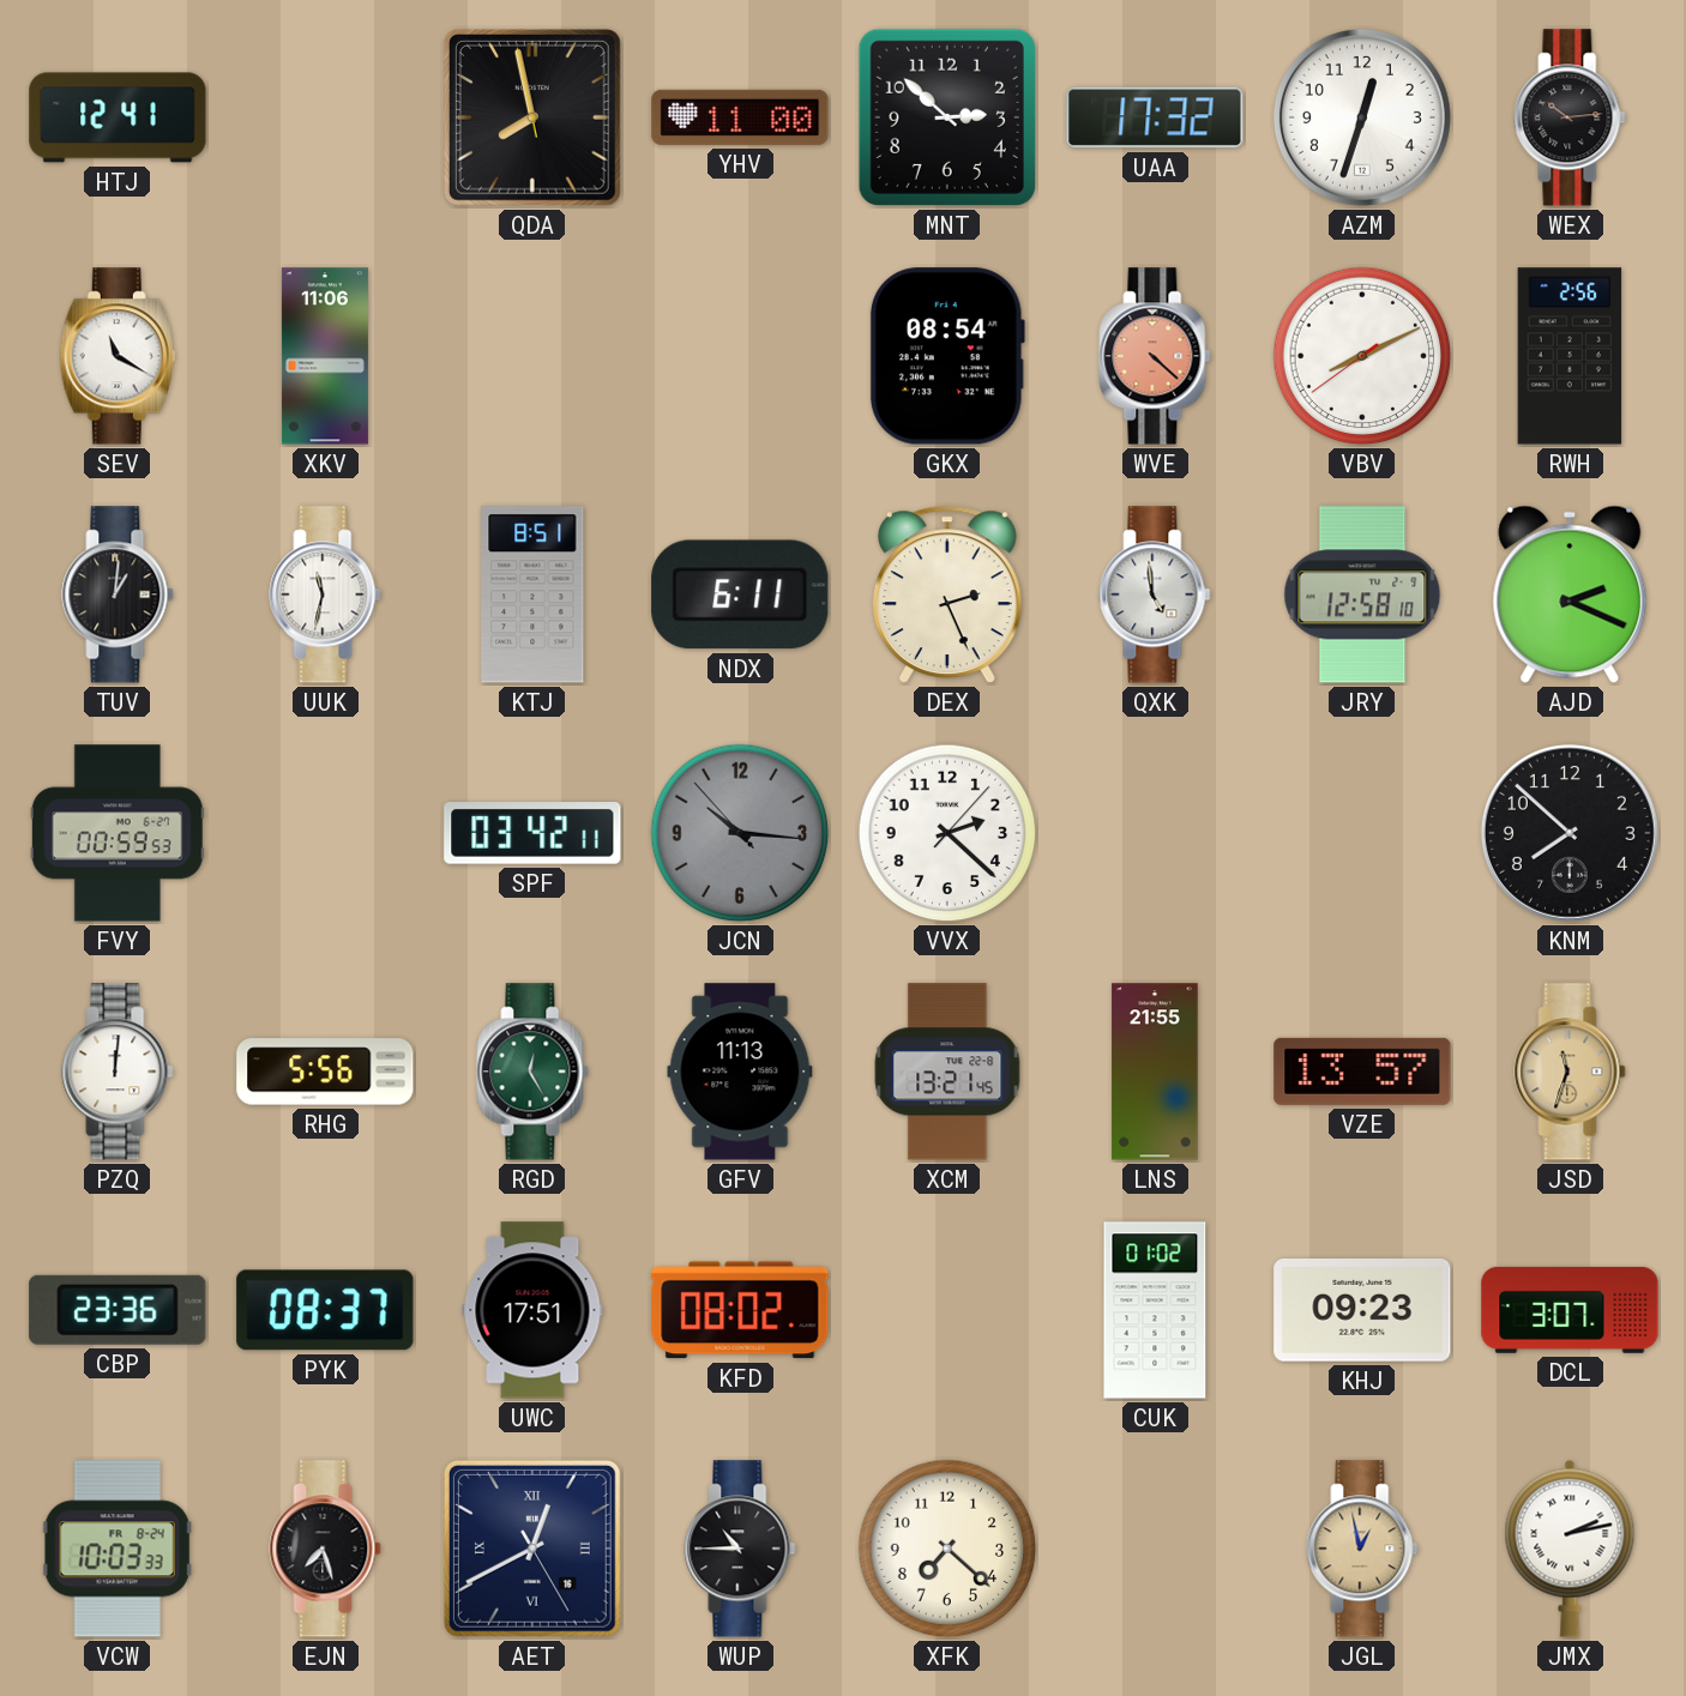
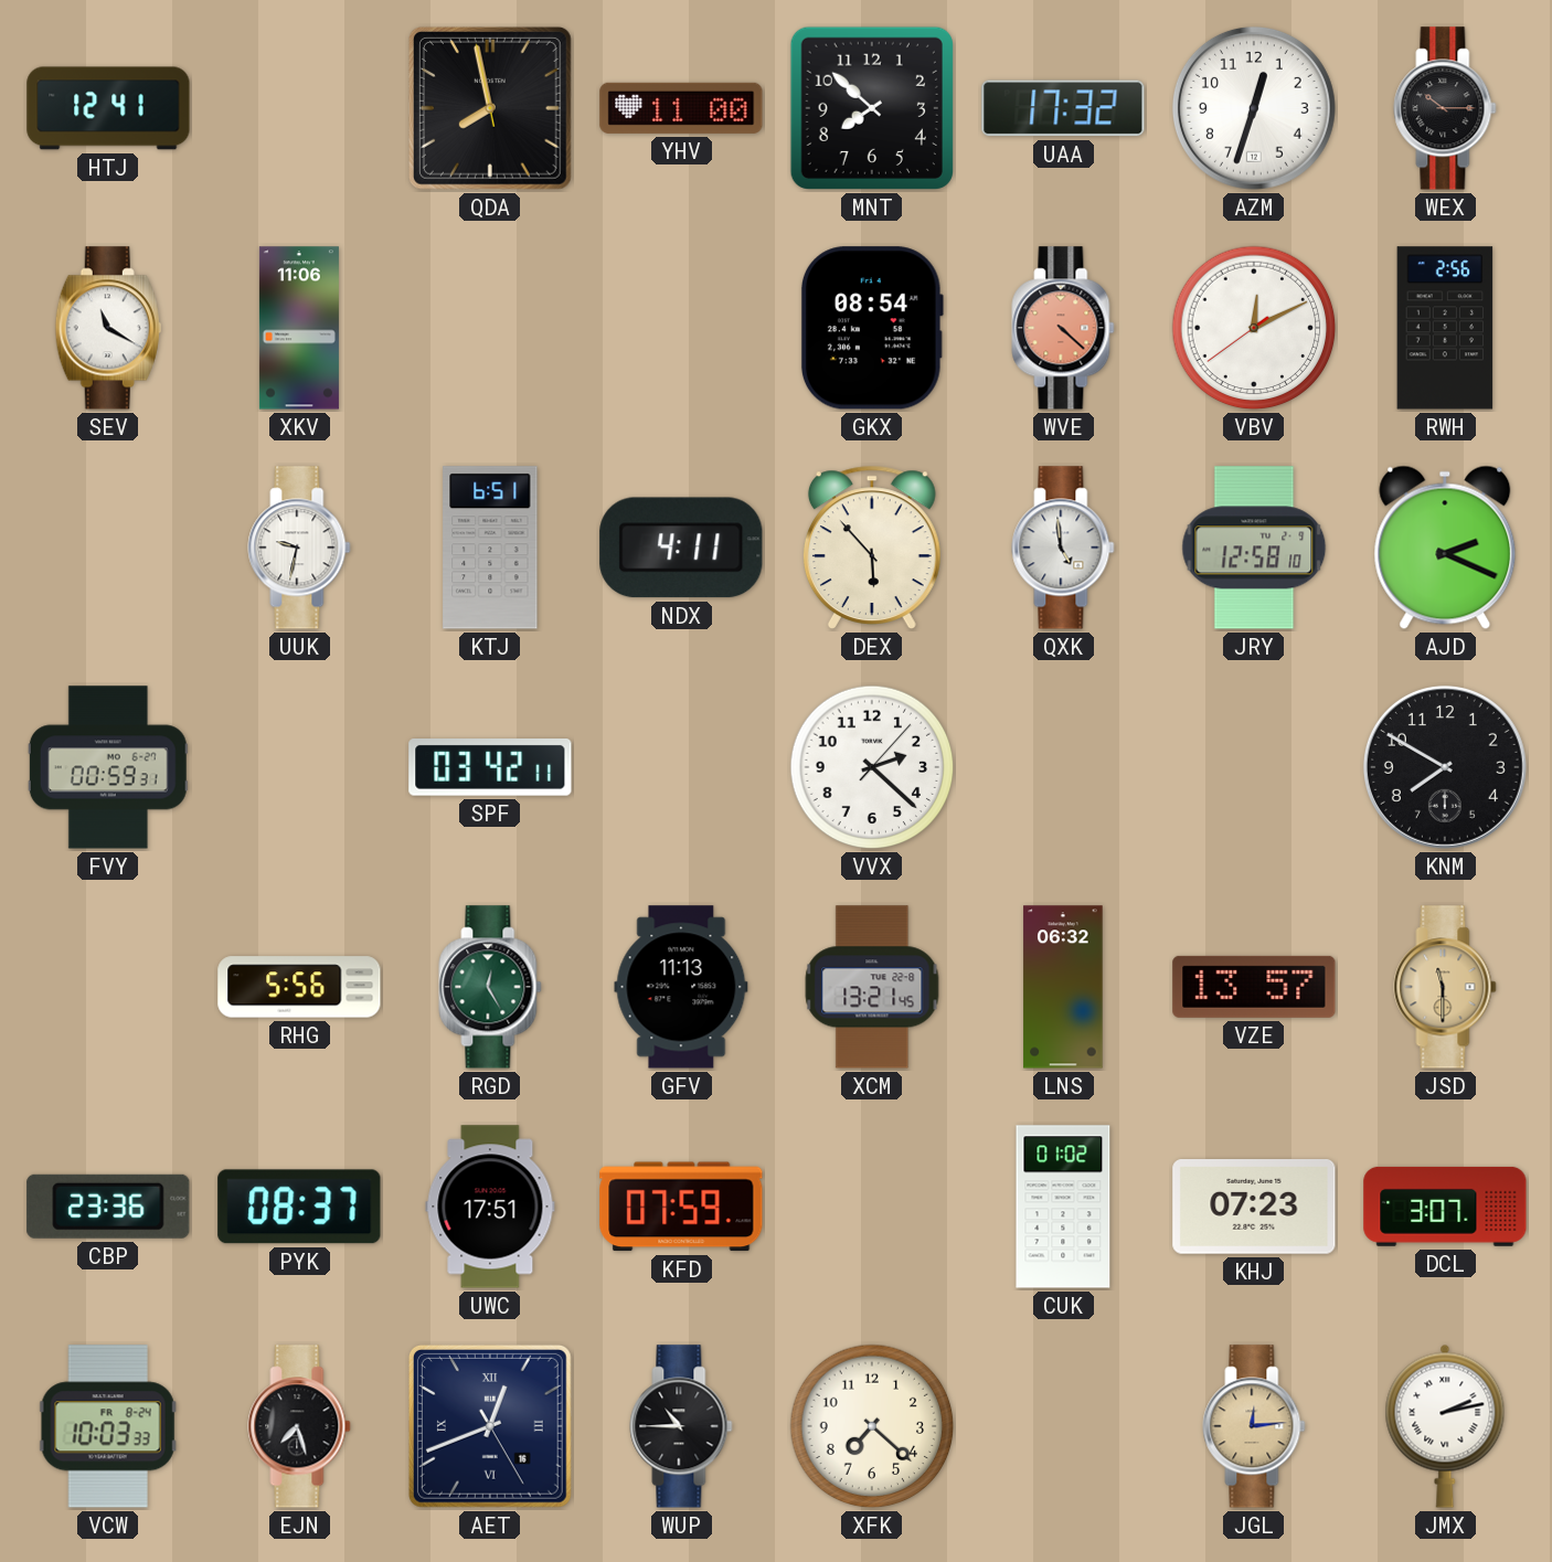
MNT: 2:52 -> 7:52
WEX: 10:14 -> 10:15
VBV: 8:10 -> 12:10
TUV: 1:01 -> none
UUK: 11:32 -> 9:32
KTJ: 8:51 -> 6:51
NDX: 6:11 -> 4:11
DEX: 2:26 -> 5:53
FVY: 00:59:53 -> 00:59:31
JCN: 10:15 -> none
KNM: 7:52 -> 7:50
PZQ: 12:01 -> none
LNS: 21:55 -> 06:32
JSD: 11:33 -> 11:30
KFD: 08:02 -> 07:59
KHJ: 09:23 -> 07:23
AET: 12:40 -> 12:41
JGL: 12:58 -> 12:14
